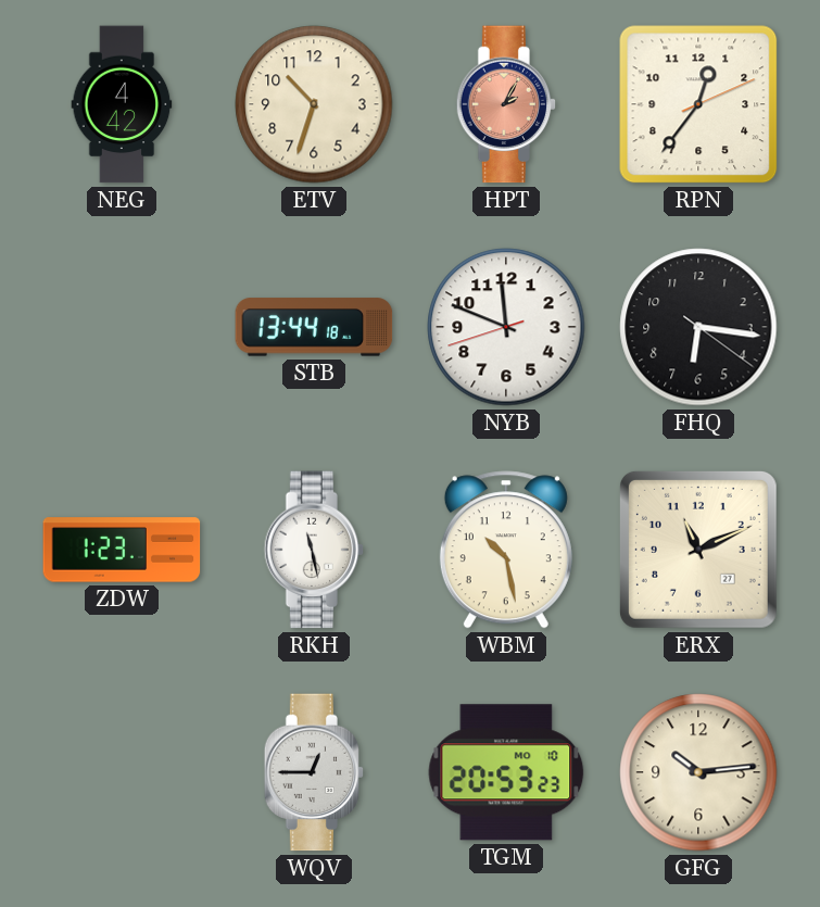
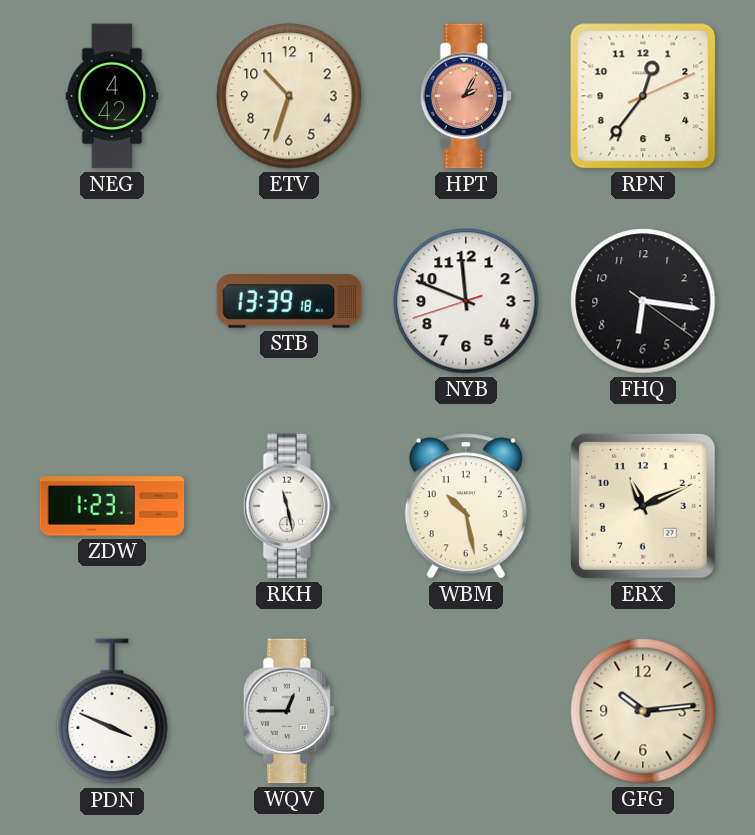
STB: 13:44 -> 13:39
PDN: none -> 3:49
TGM: 20:53 -> none
